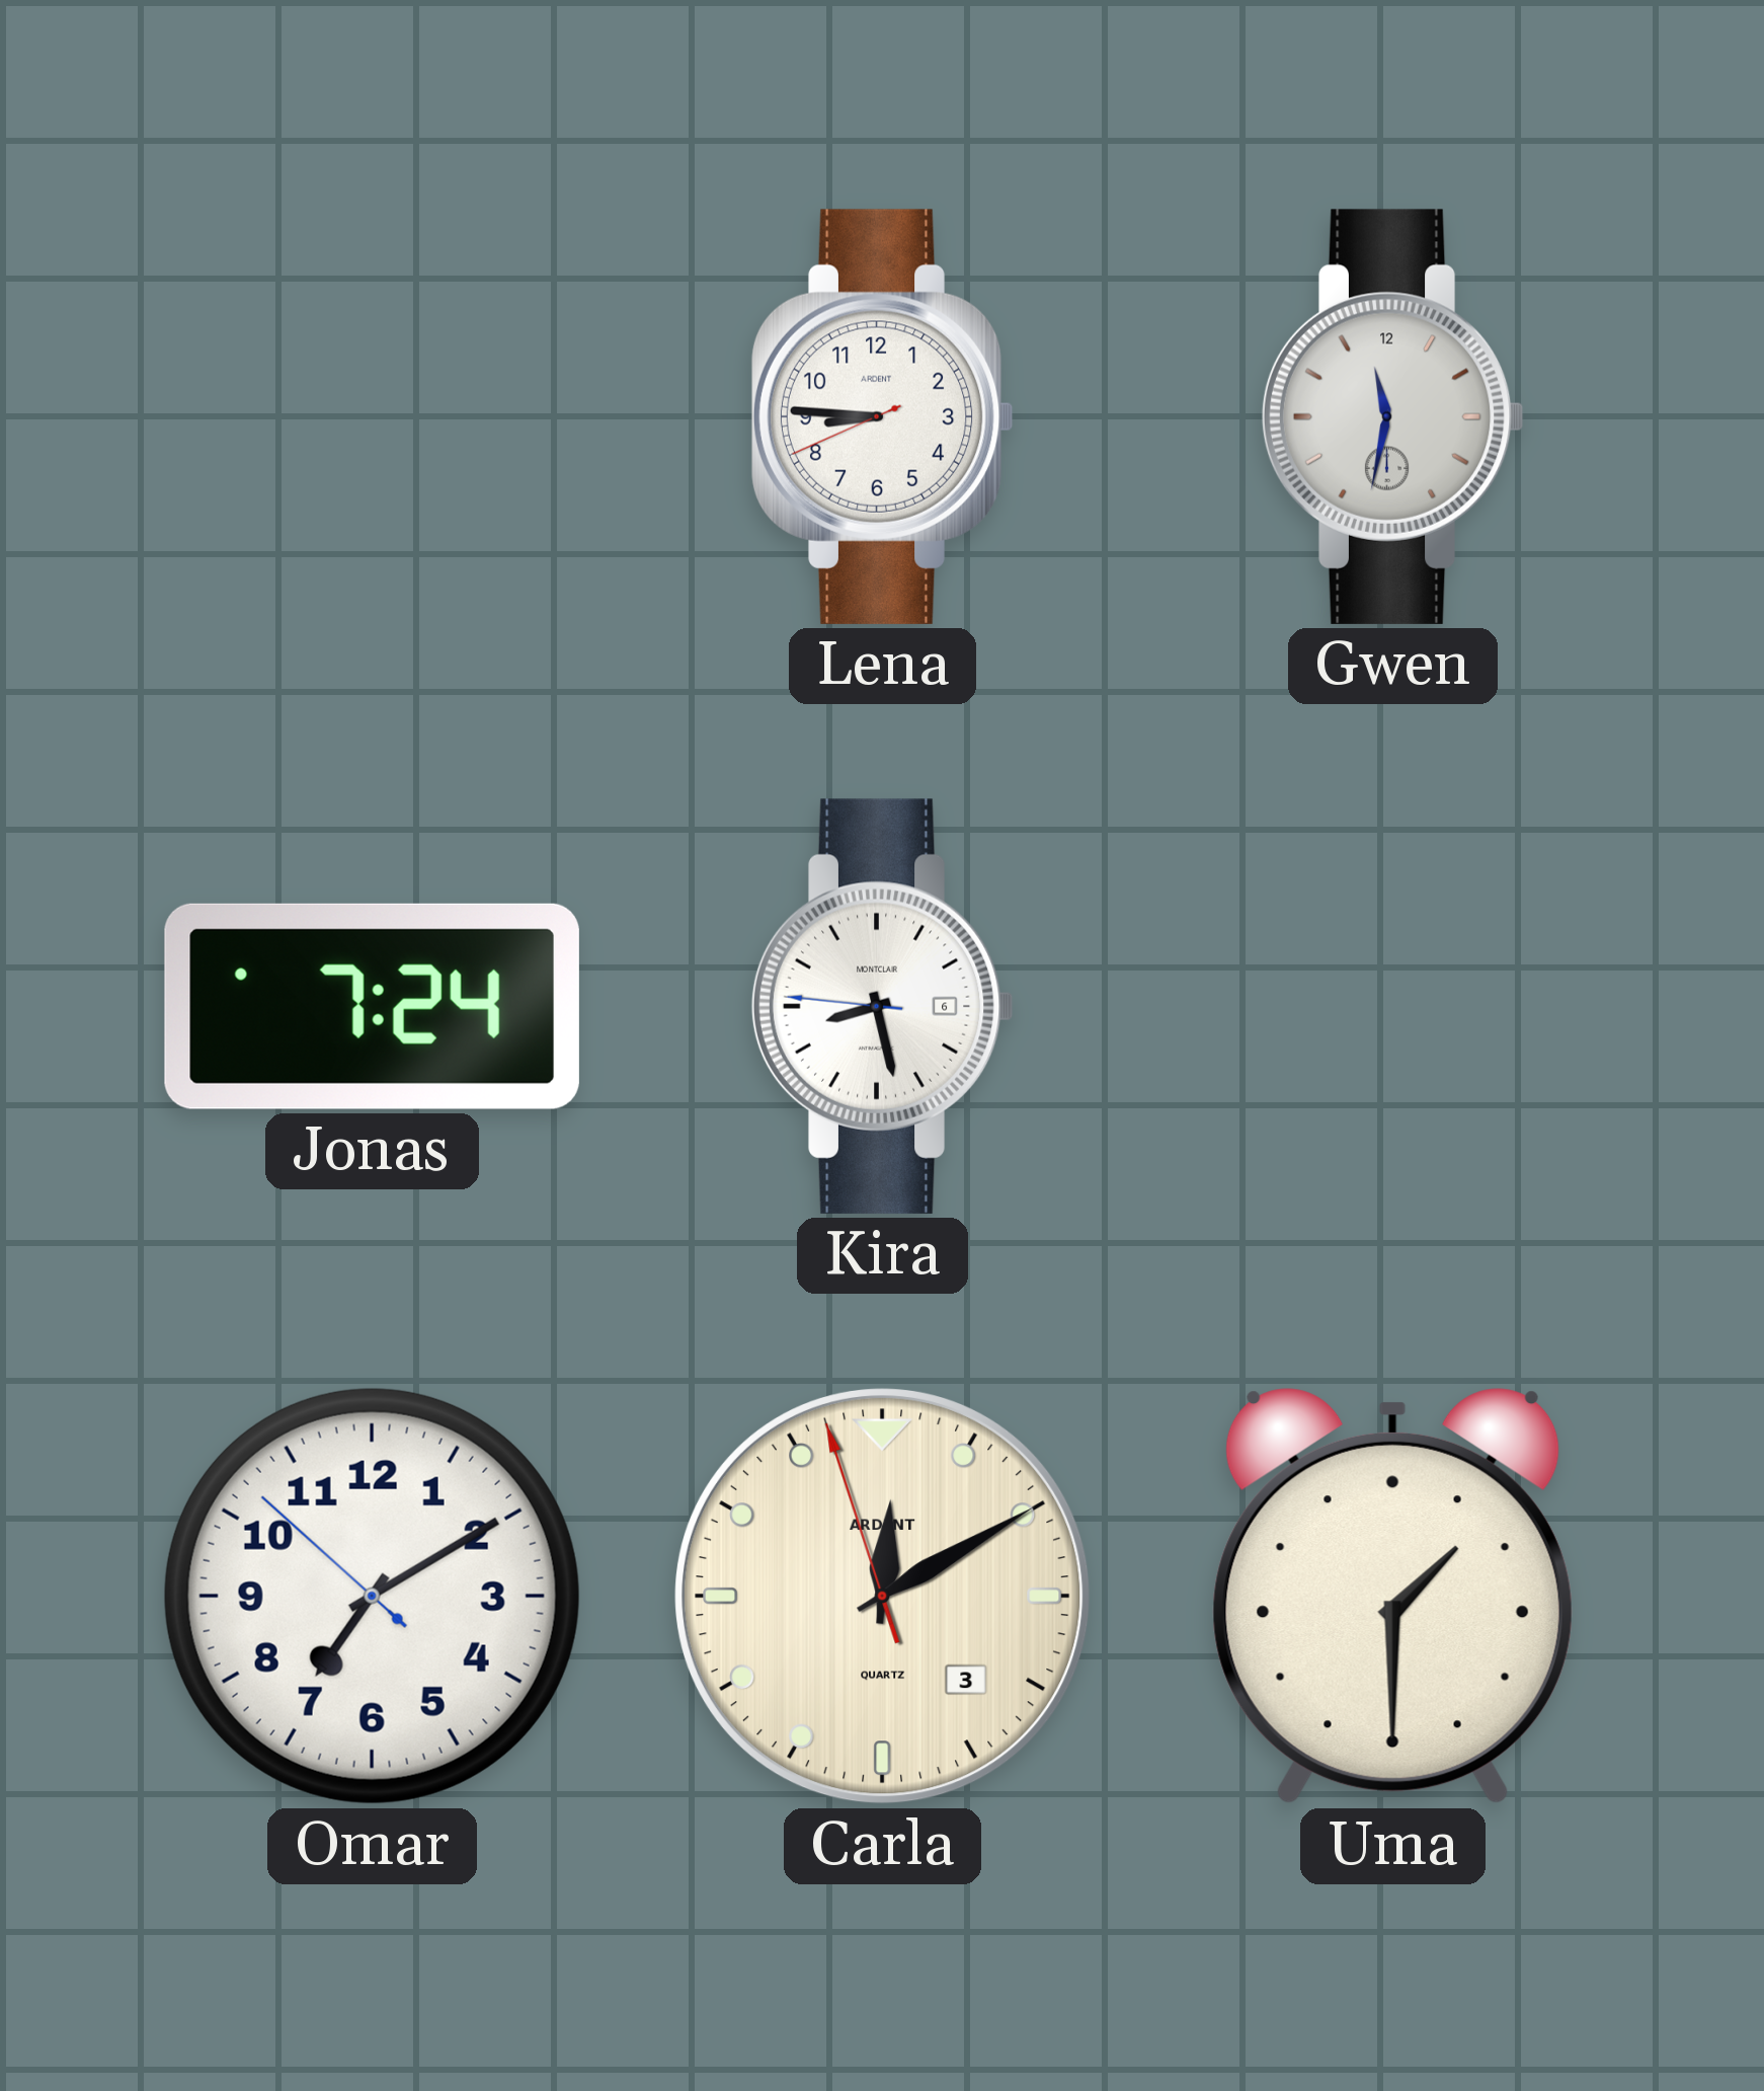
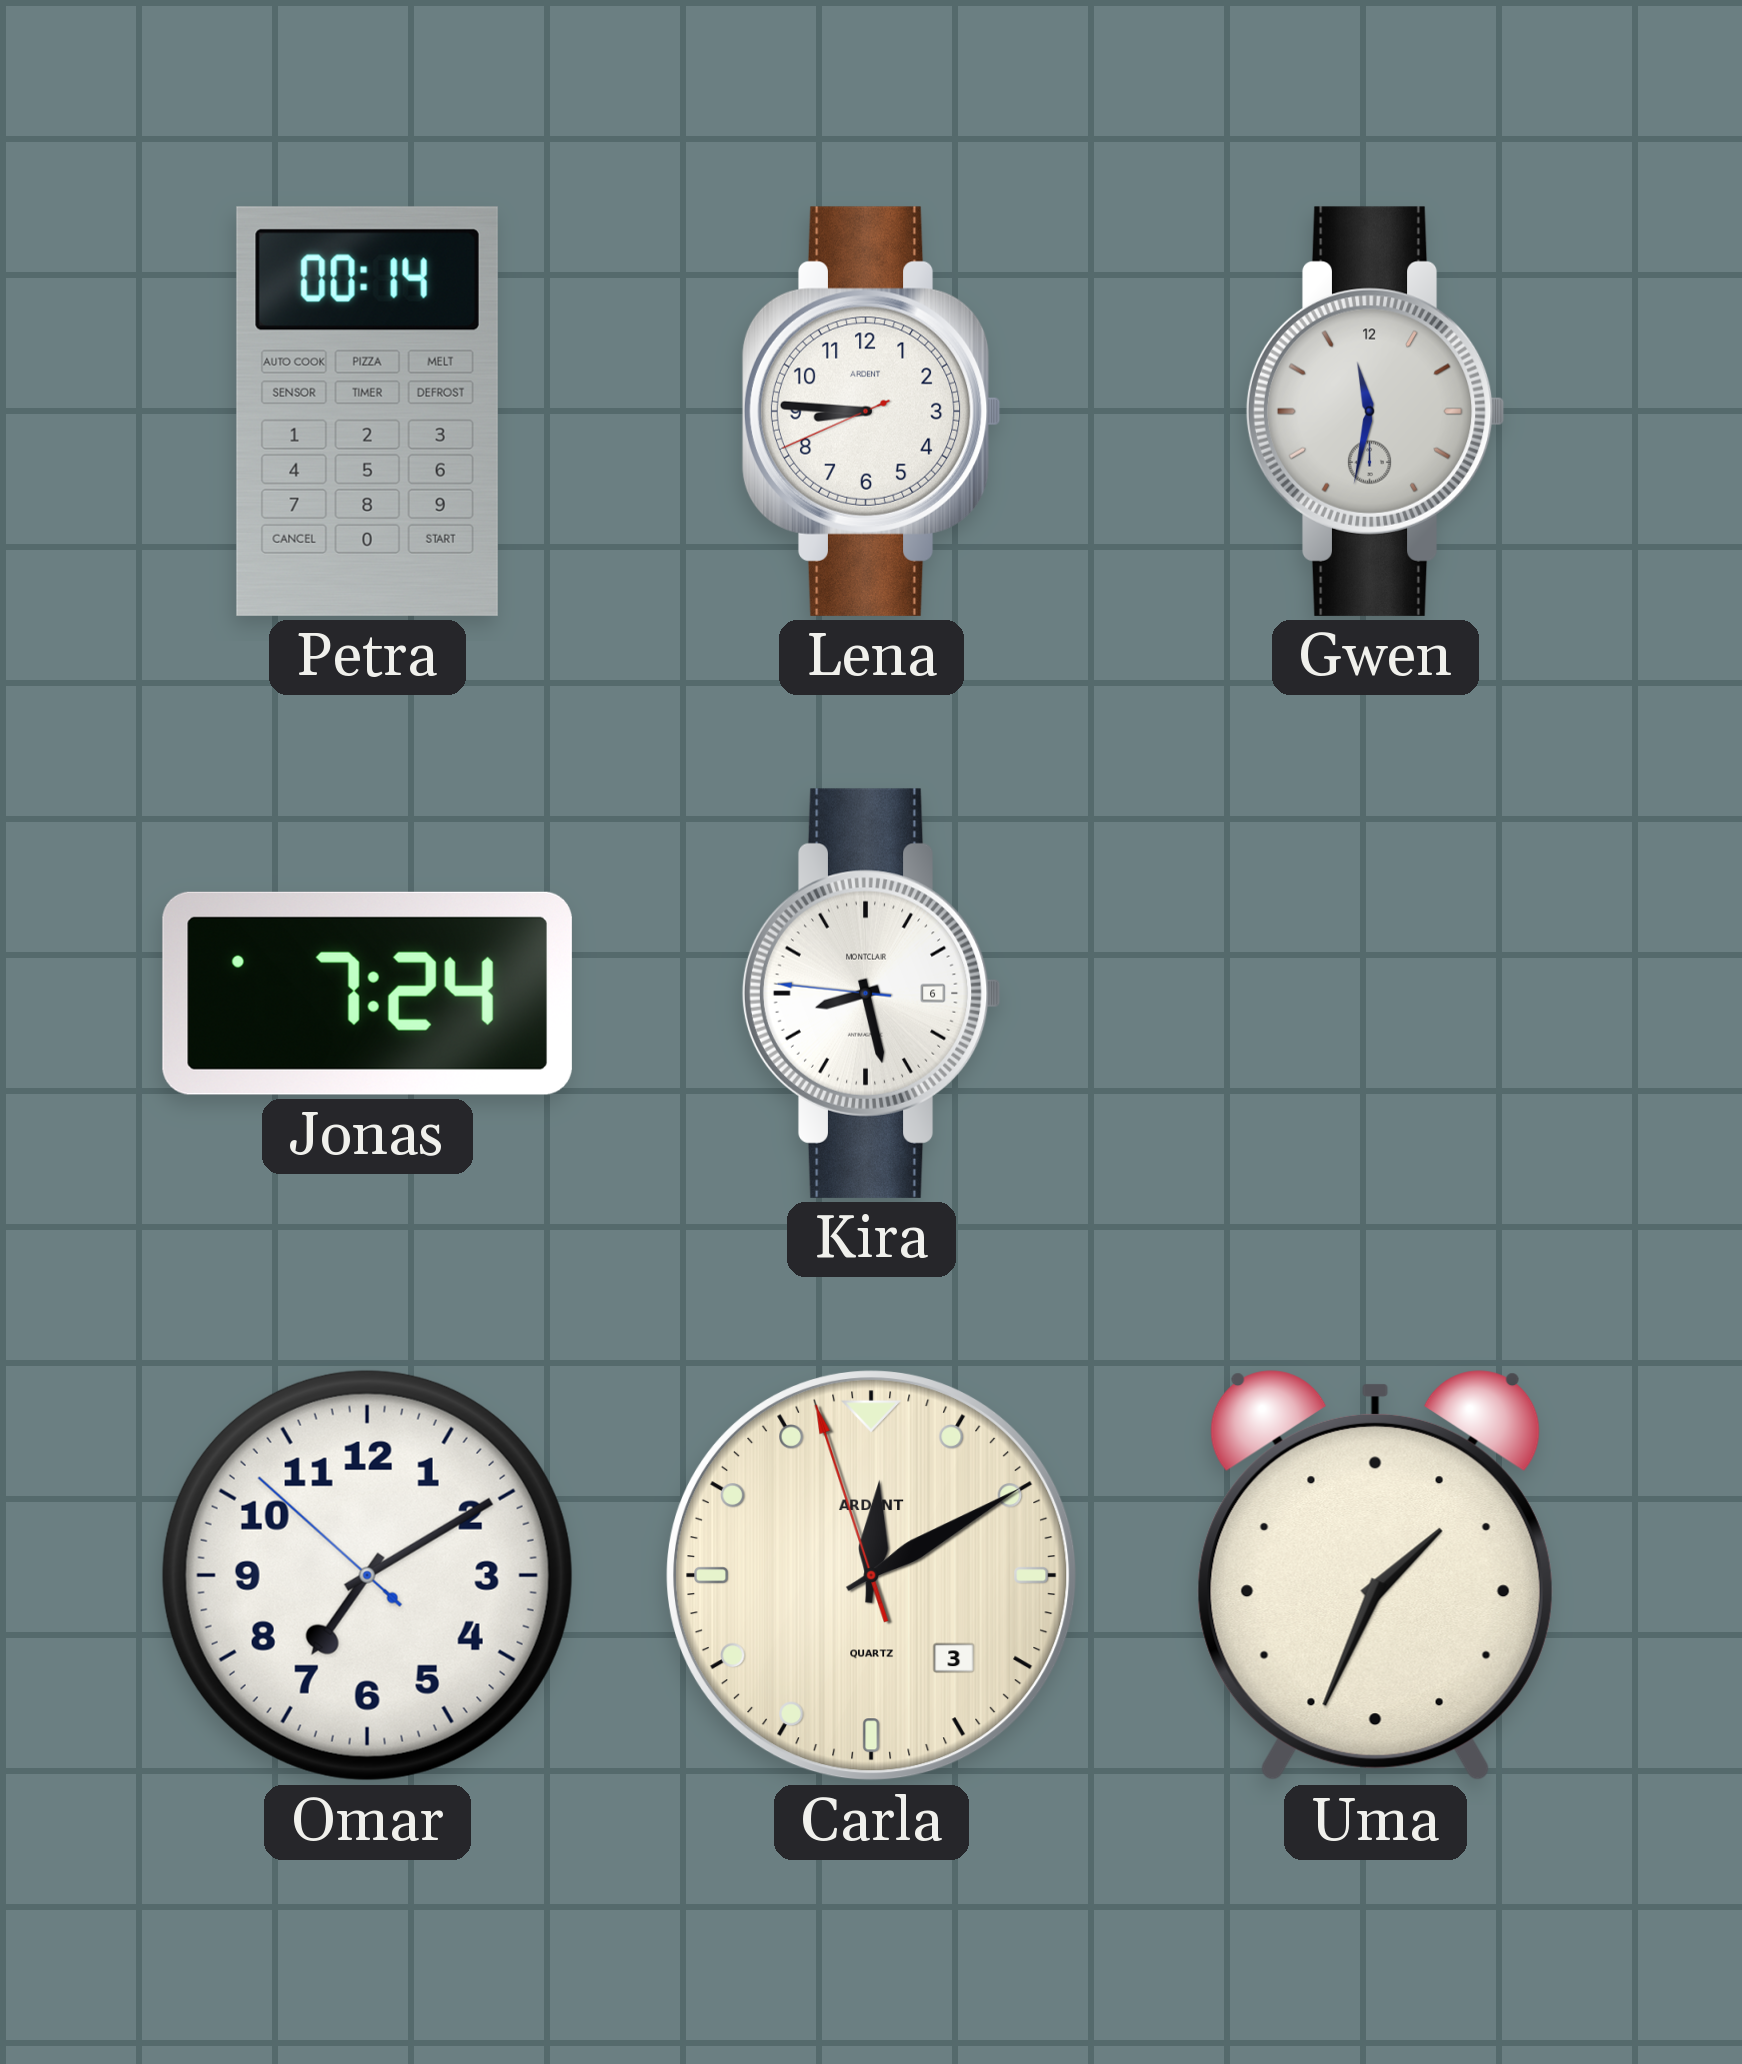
Petra: none -> 00:14
Uma: 1:30 -> 1:34
